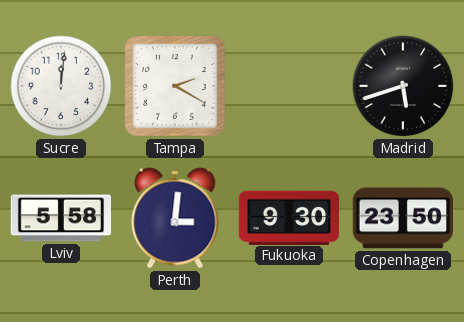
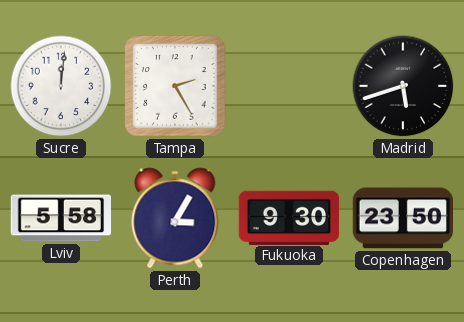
Tampa: 2:20 -> 2:25
Perth: 3:01 -> 3:05
